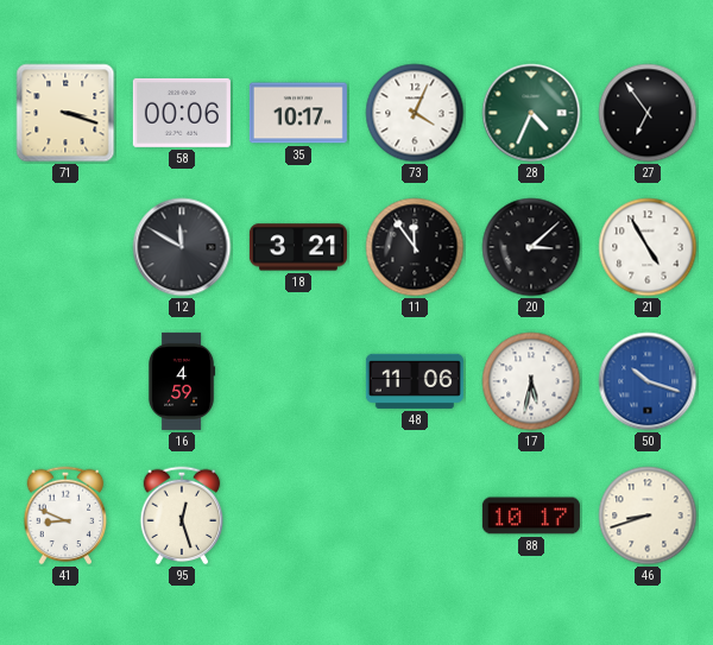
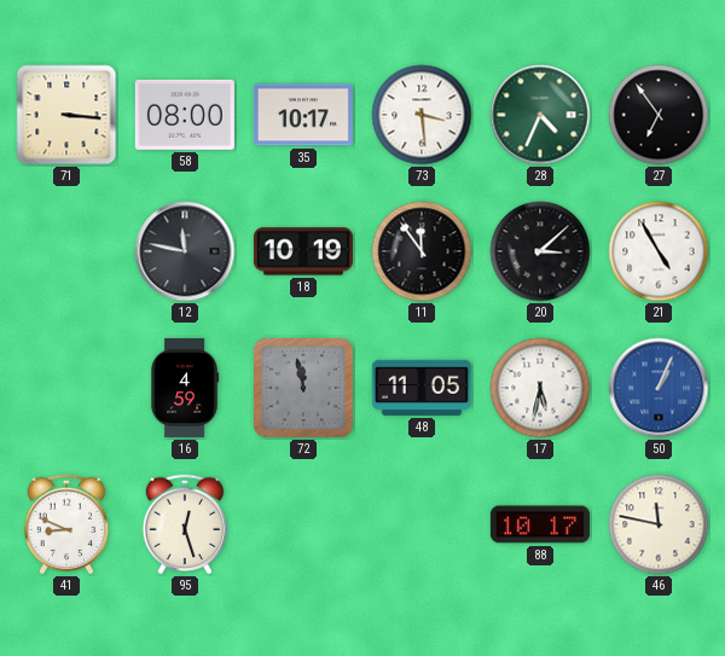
71: 3:18 -> 3:16
58: 00:06 -> 08:00
73: 4:04 -> 3:29
12: 11:50 -> 11:47
18: 3:21 -> 10:19
72: none -> 11:58
48: 11:06 -> 11:05
50: 10:18 -> 1:04
46: 8:42 -> 11:47
